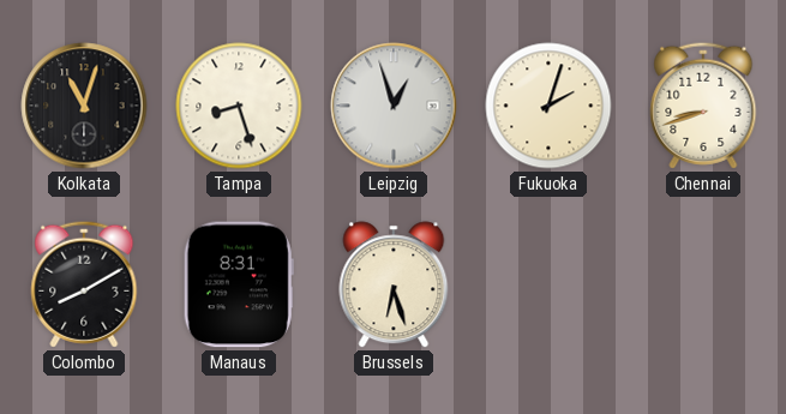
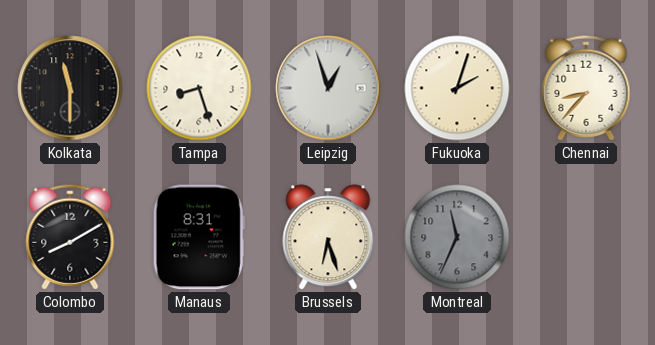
Kolkata: 11:03 -> 11:30
Chennai: 8:42 -> 8:37
Montreal: none -> 11:34
